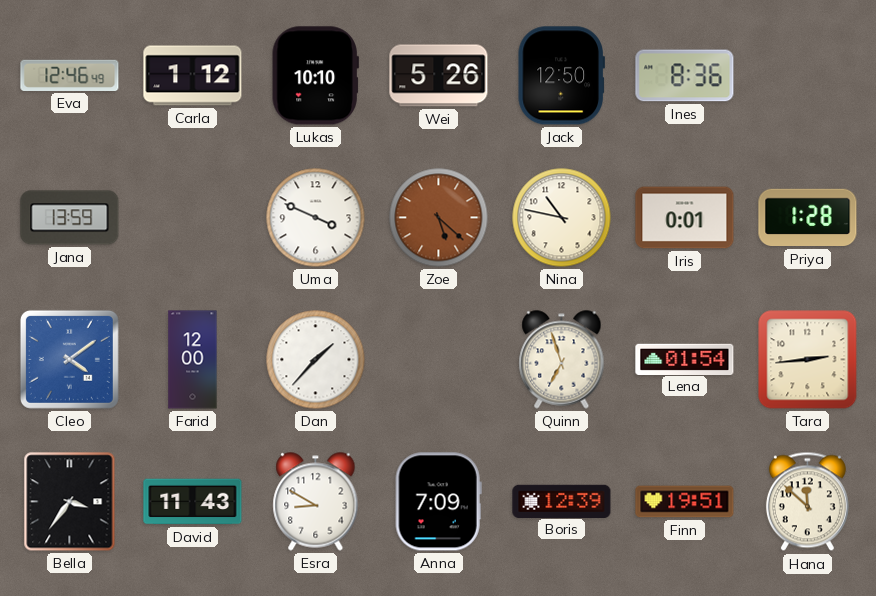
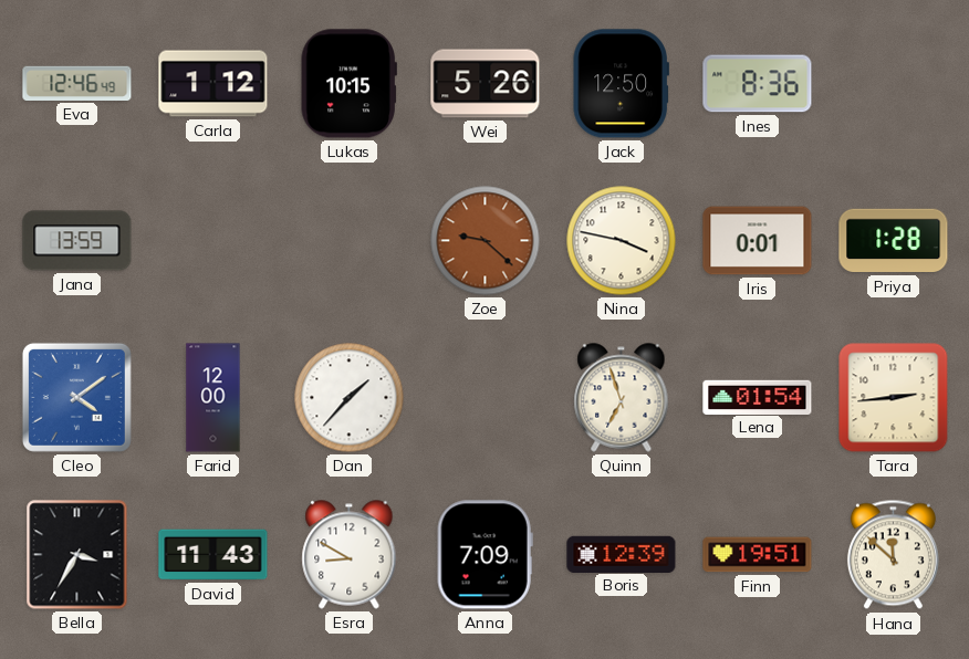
Lukas: 10:10 -> 10:15
Uma: 3:49 -> none
Zoe: 5:22 -> 9:22
Nina: 10:47 -> 3:47
Bella: 3:36 -> 3:35
